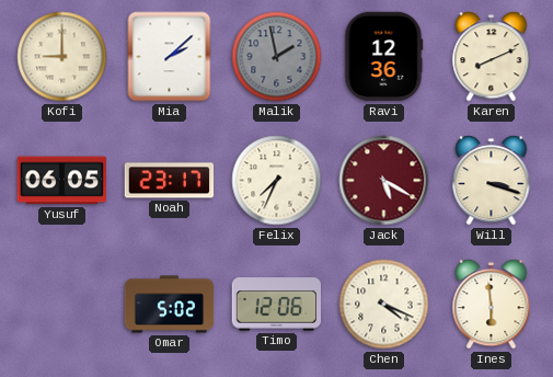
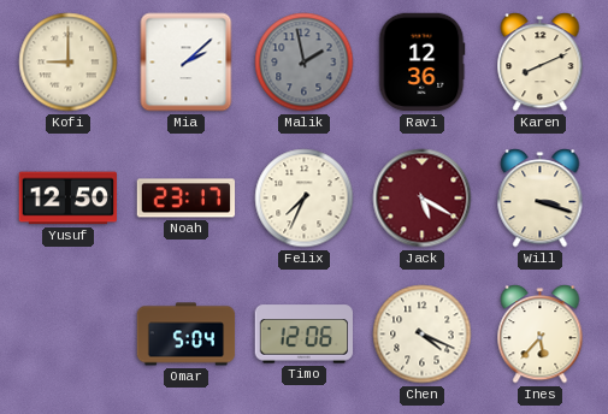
Yusuf: 06:05 -> 12:50
Omar: 5:02 -> 5:04
Ines: 5:59 -> 5:37
